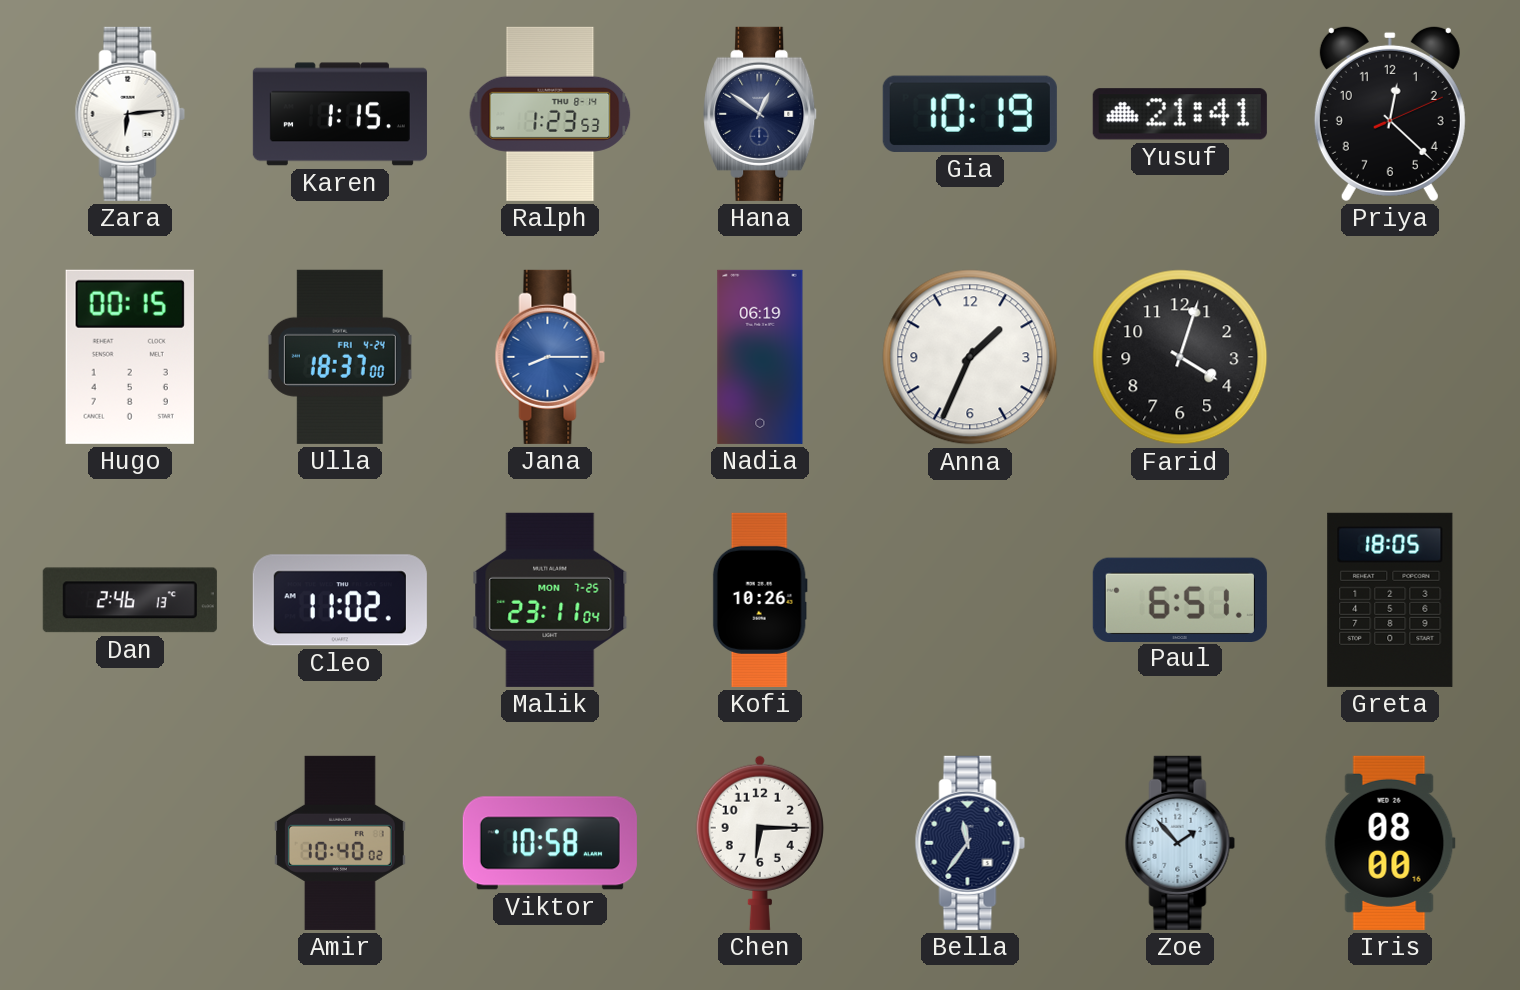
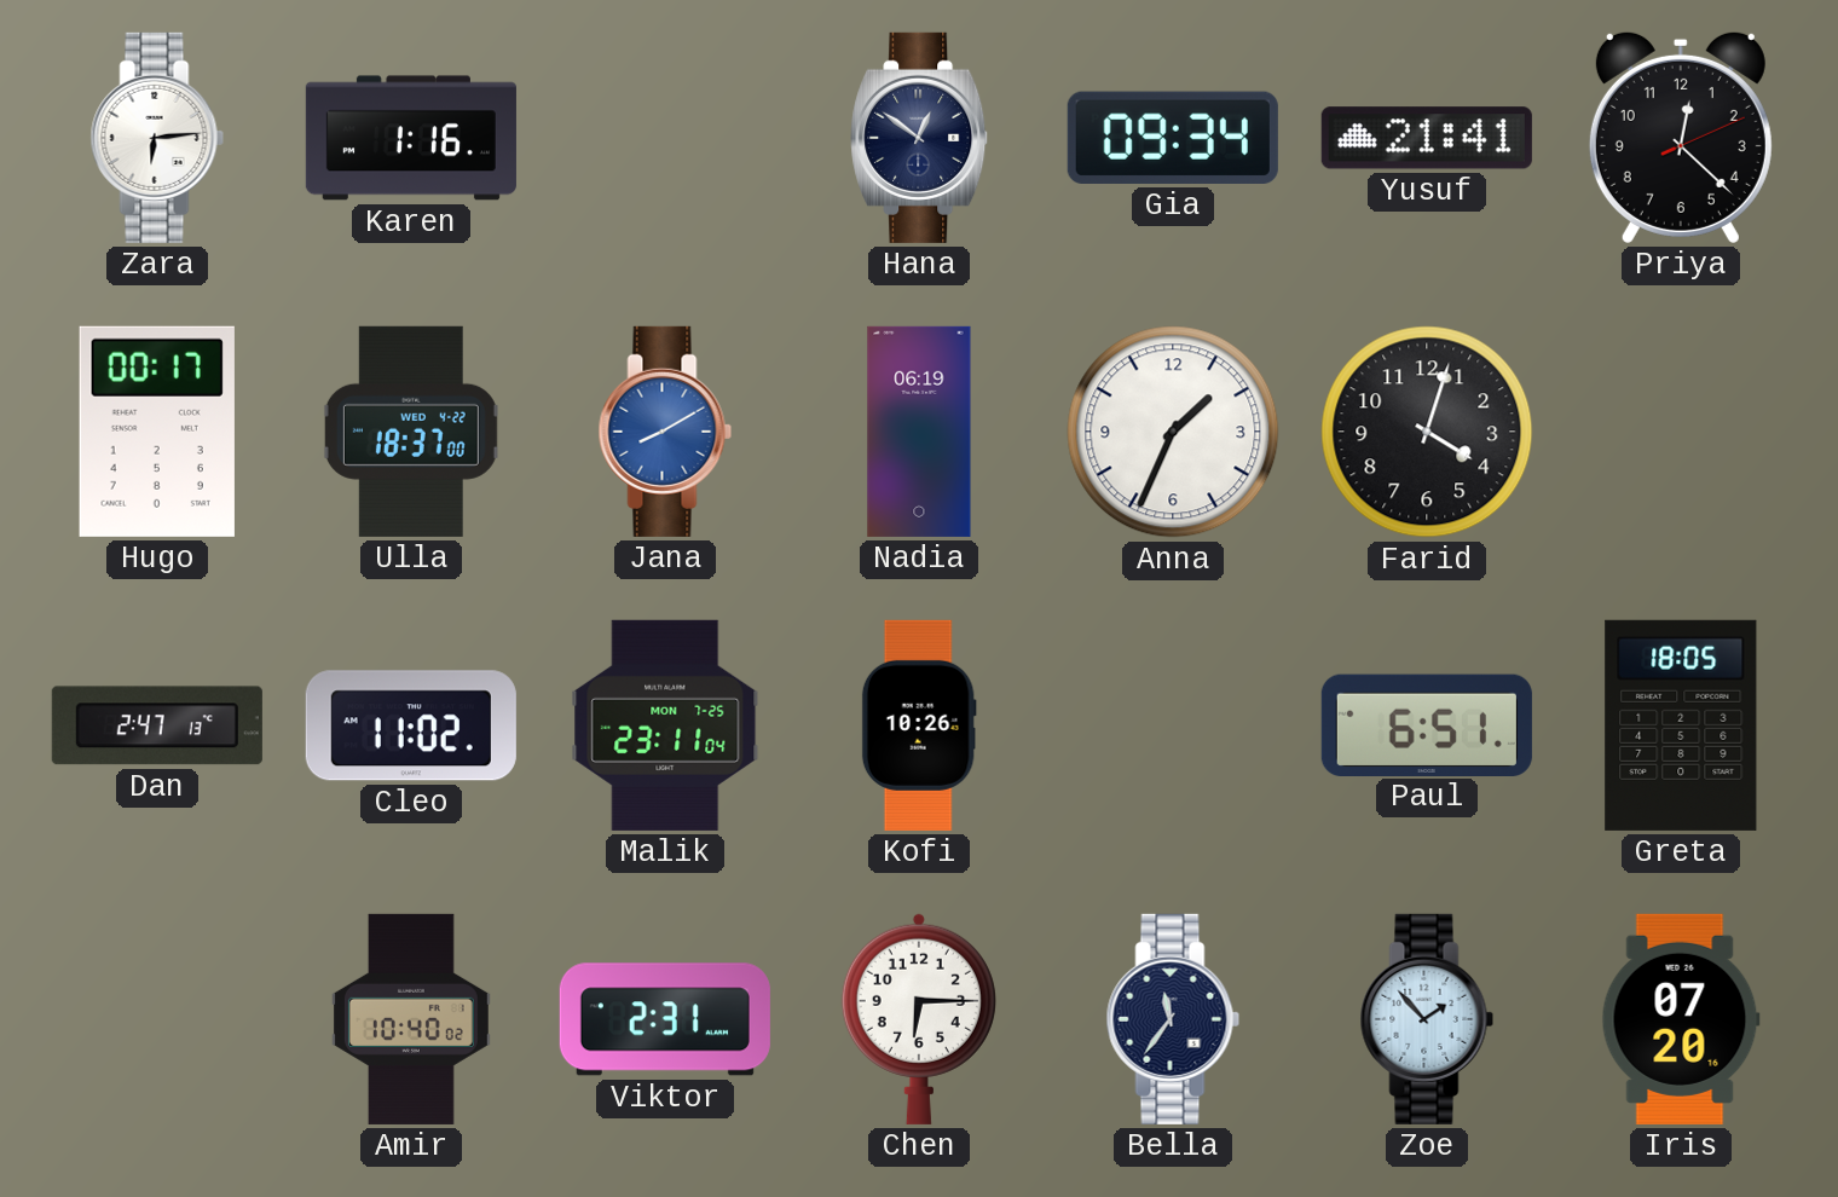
Karen: 1:15 -> 1:16
Ralph: 1:23 -> none
Gia: 10:19 -> 09:34
Hugo: 00:15 -> 00:17
Ulla date: FRI 4-24 -> WED 4-22
Jana: 8:15 -> 8:10
Dan: 2:46 -> 2:47
Viktor: 10:58 -> 2:31
Iris: 08:00 -> 07:20
